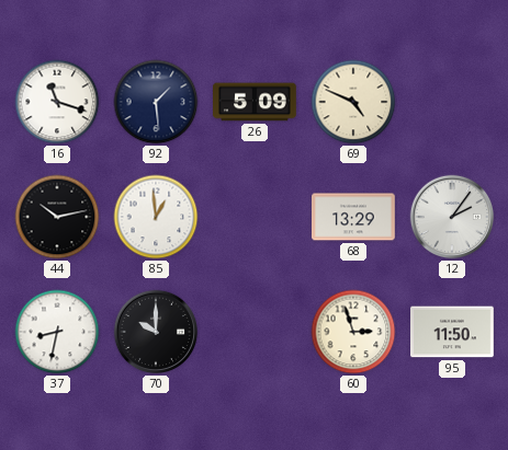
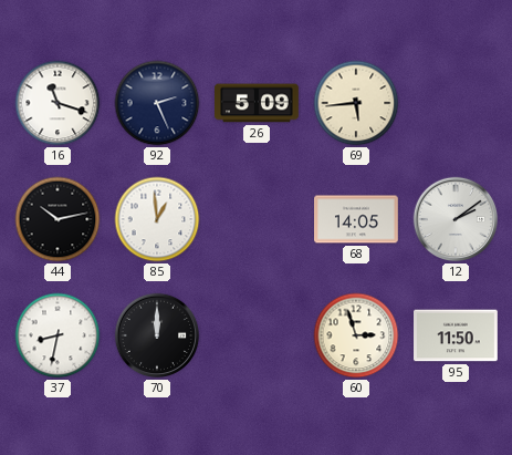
92: 1:29 -> 2:26
69: 4:49 -> 5:44
68: 13:29 -> 14:05
12: 2:06 -> 2:09
70: 10:00 -> 12:00
